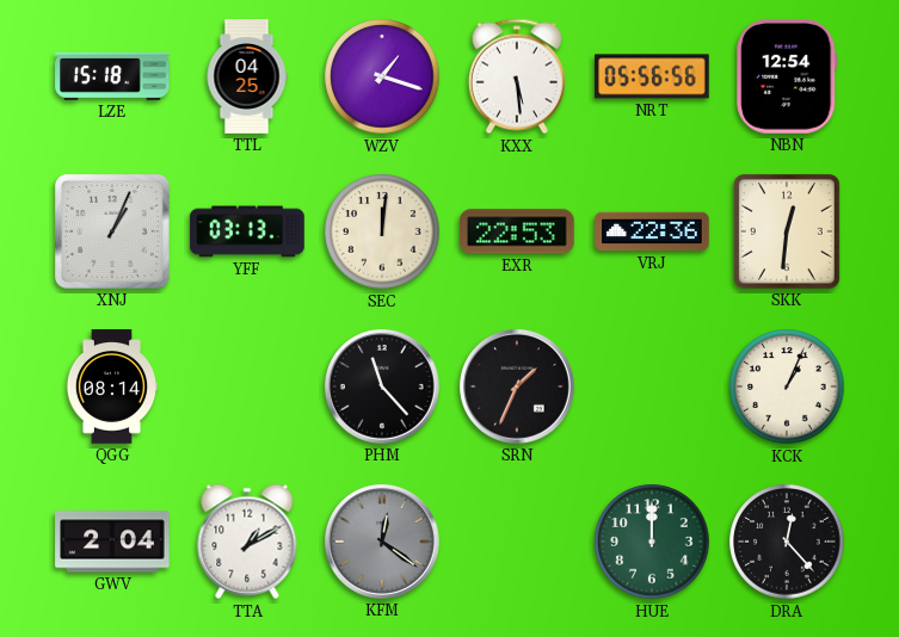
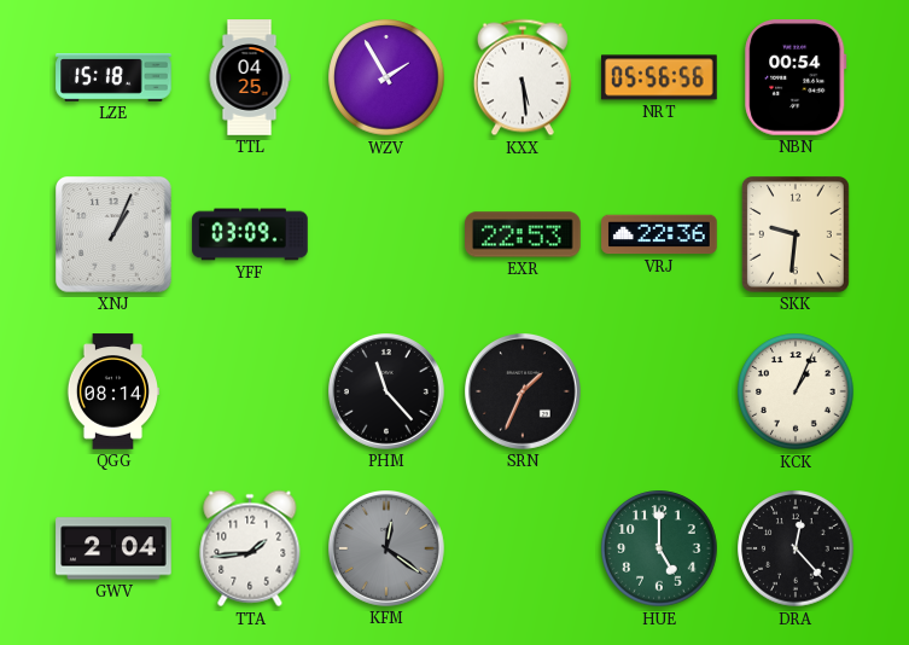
WZV: 1:18 -> 1:55
NBN: 12:54 -> 00:54
YFF: 03:13 -> 03:09
SEC: 12:01 -> none
SKK: 12:31 -> 9:31
TTA: 1:10 -> 1:44
HUE: 12:00 -> 5:00
